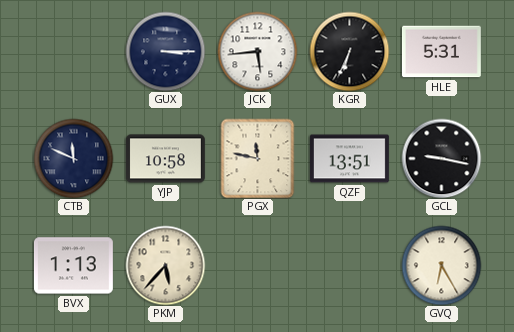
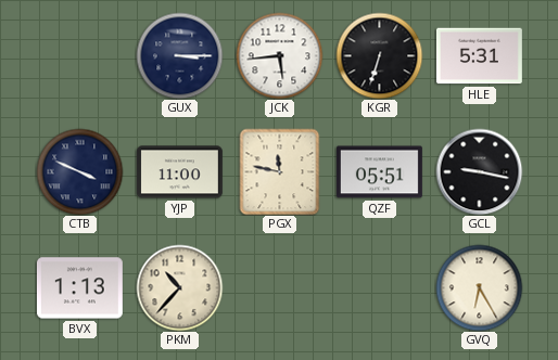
KGR: 6:34 -> 6:33
CTB: 11:49 -> 3:49
YJP: 10:58 -> 11:00
QZF: 13:51 -> 05:51
PKM: 5:37 -> 10:37
